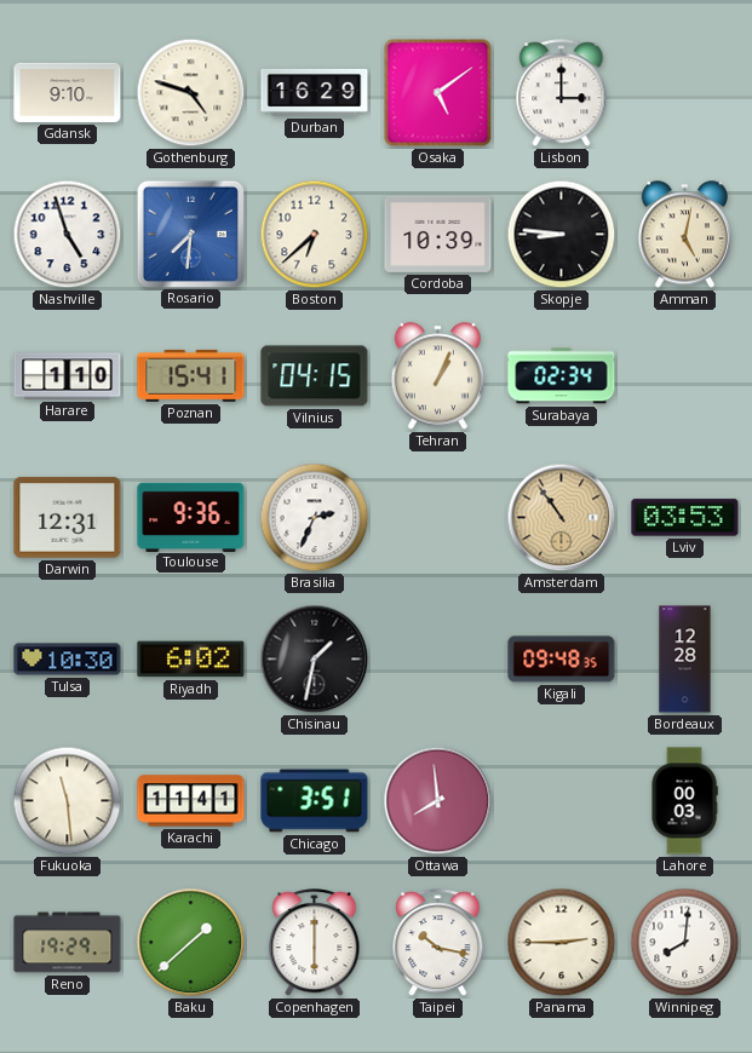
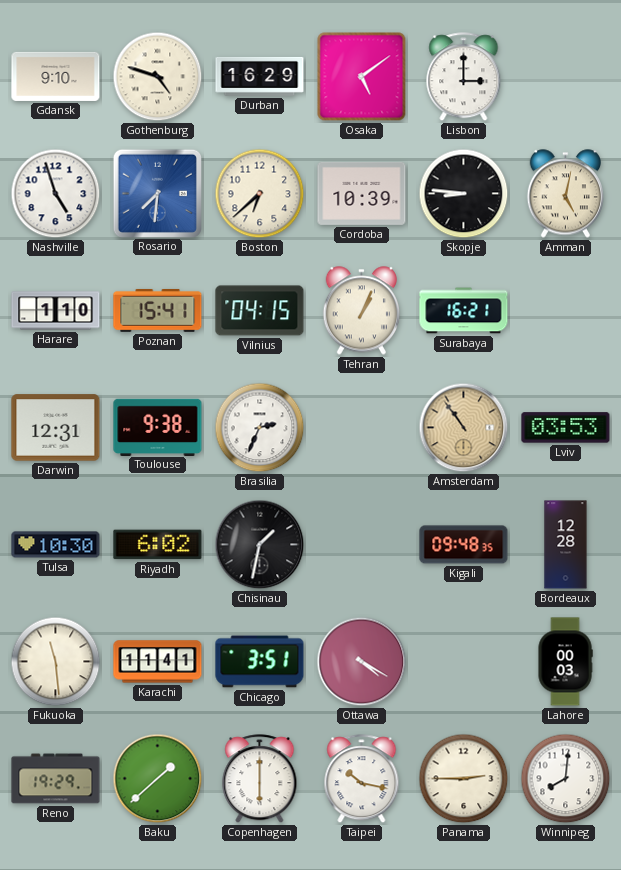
Surabaya: 02:34 -> 16:21
Toulouse: 9:36 -> 9:38
Ottawa: 7:59 -> 4:20
